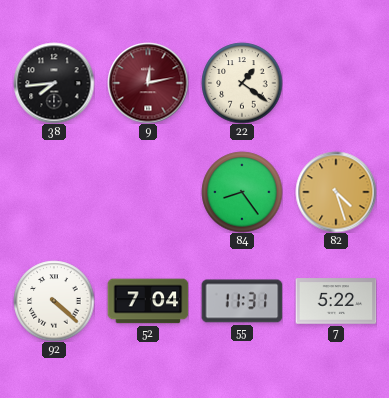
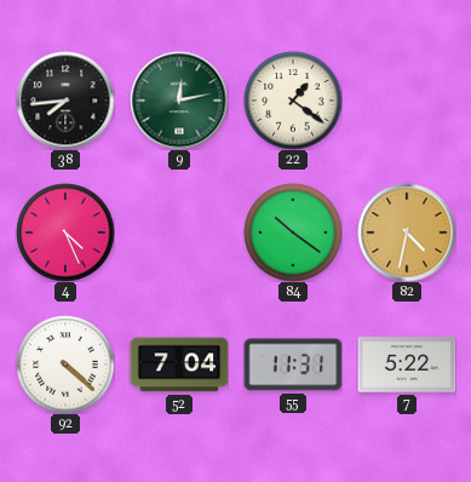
9 dial: burgundy -> green
4: none -> 4:26
84: 8:24 -> 10:21
82: 4:27 -> 4:32
